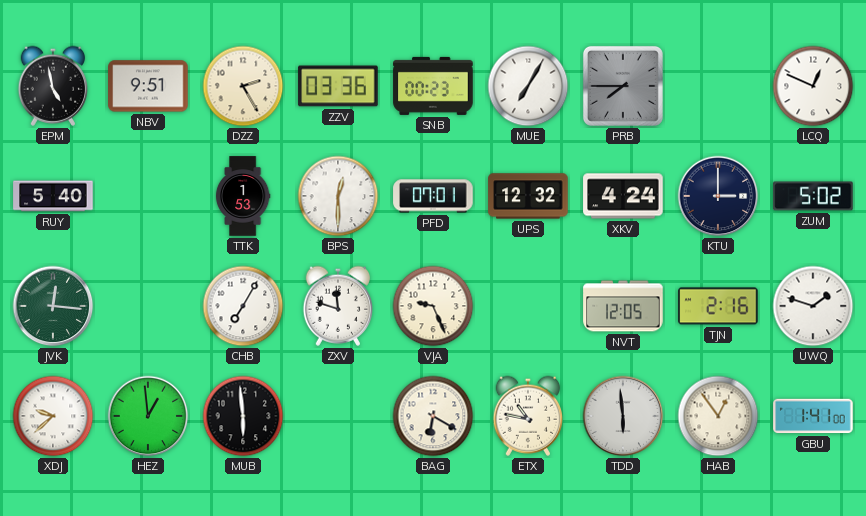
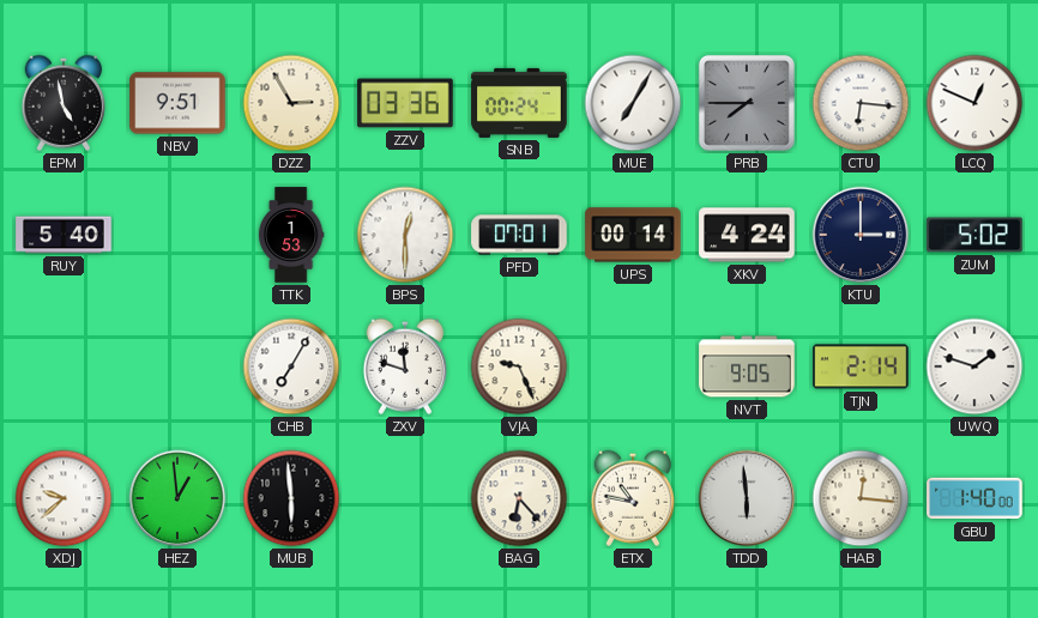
DZZ: 2:25 -> 2:55
SNB: 00:23 -> 00:24
CTU: none -> 6:16
UPS: 12:32 -> 00:14
JVK: 12:16 -> none
NVT: 12:05 -> 9:05
TJN: 2:16 -> 2:14
BAG: 6:20 -> 6:23
HAB: 12:54 -> 12:16
GBU: 1:41 -> 1:40
